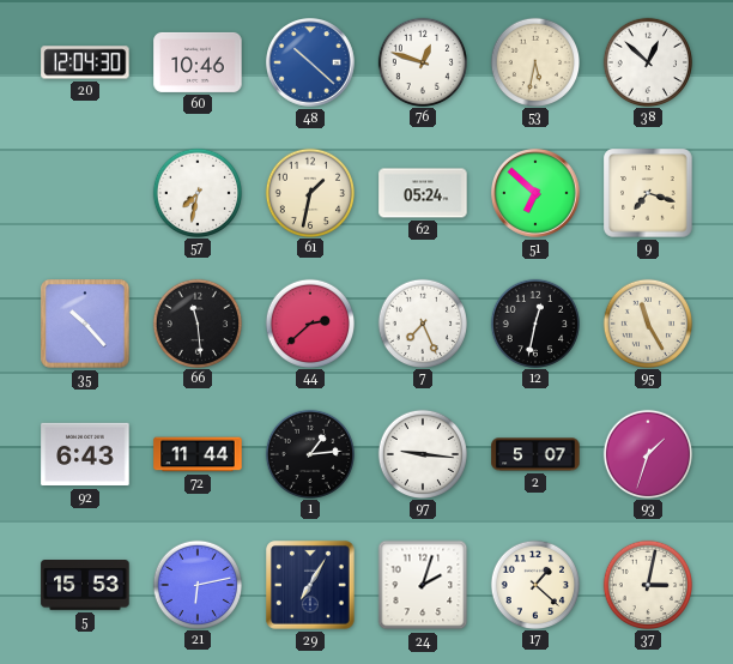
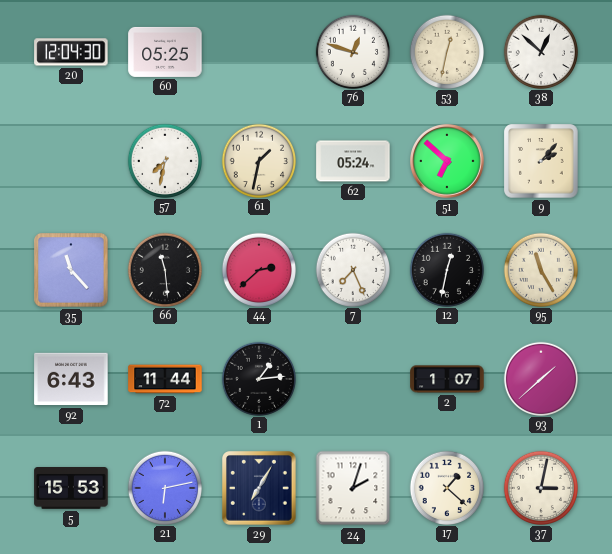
60: 10:46 -> 05:25
48: 10:22 -> none
53: 5:32 -> 12:32
9: 7:18 -> 2:07
35: 10:23 -> 11:23
97: 9:16 -> none
2: 5:07 -> 1:07
93: 1:33 -> 1:38
